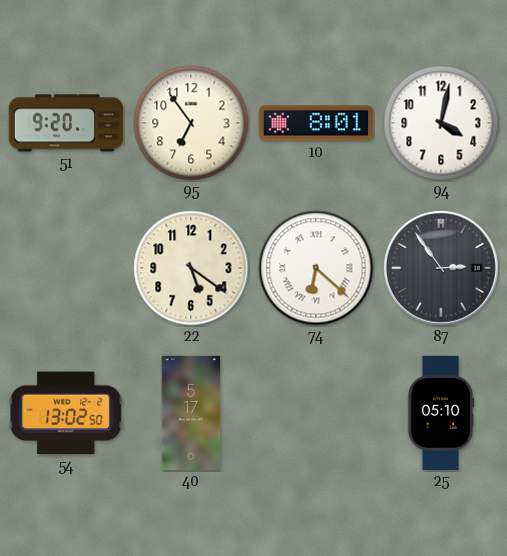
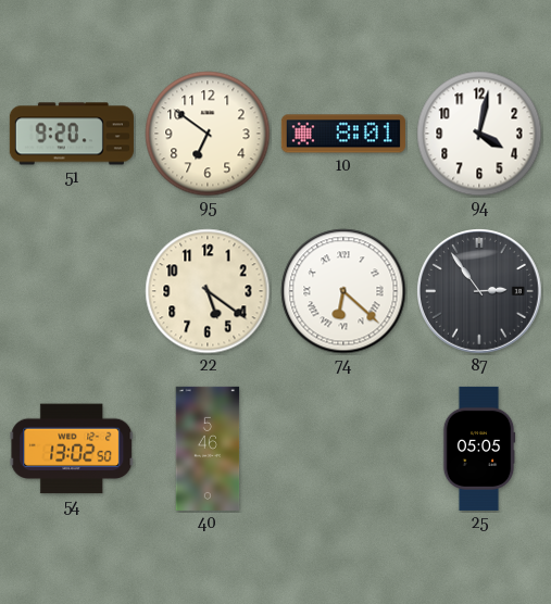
95: 6:54 -> 6:51
40: 5:17 -> 5:46
25: 05:10 -> 05:05
